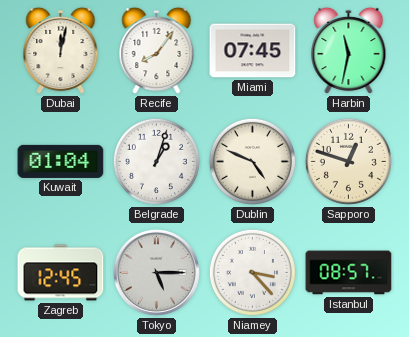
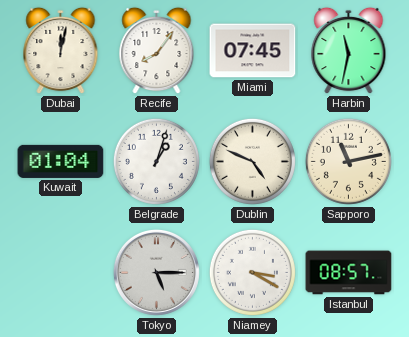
Sapporo: 12:48 -> 11:13
Zagreb: 12:45 -> none
Niamey: 3:23 -> 3:20
